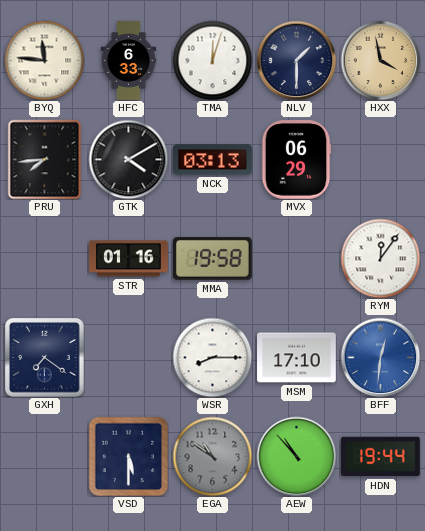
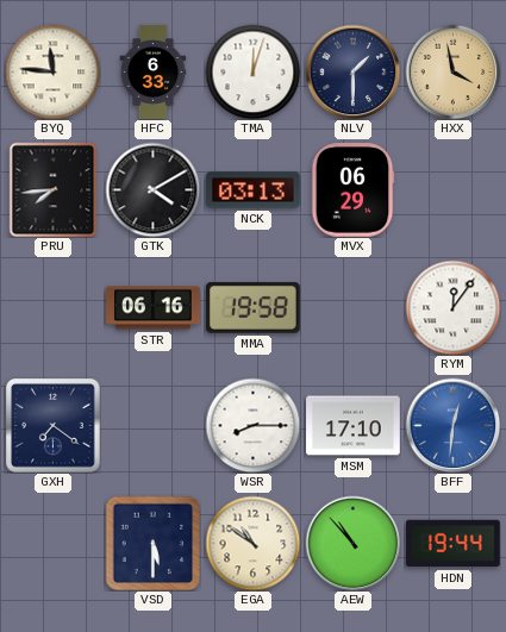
STR: 01:16 -> 06:16
EGA dial: grey -> cream
